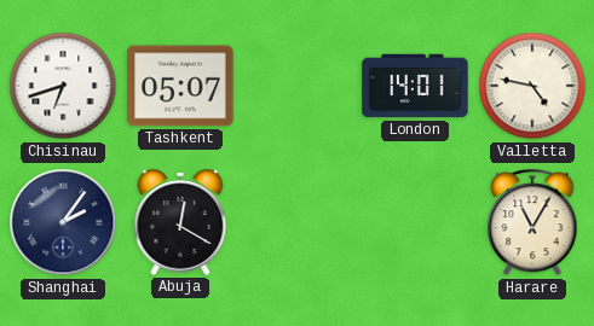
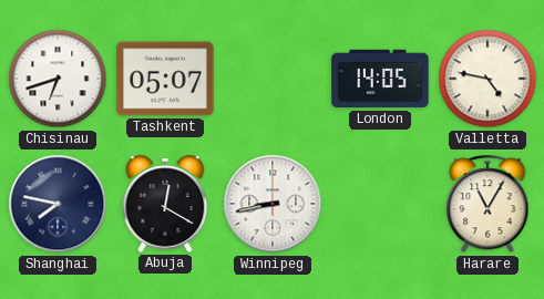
London: 14:01 -> 14:05
Shanghai: 2:06 -> 7:47
Winnipeg: none -> 8:43
